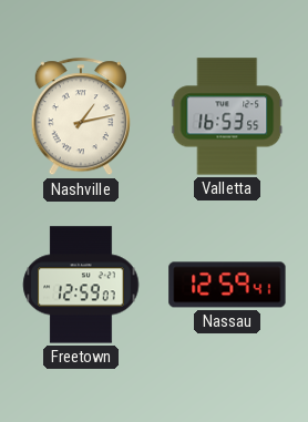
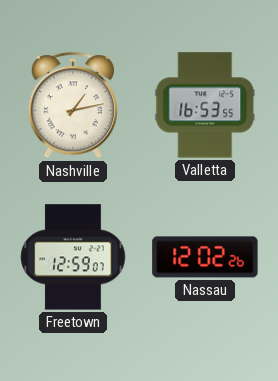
Nassau: 12:59 -> 12:02
